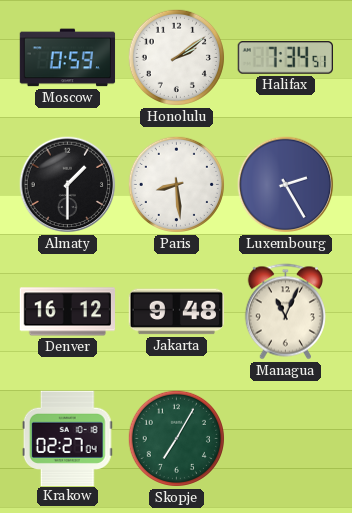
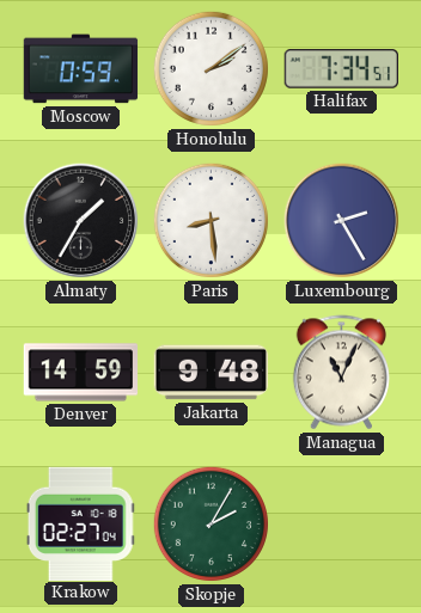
Almaty: 1:30 -> 1:35
Denver: 16:12 -> 14:59
Skopje: 7:05 -> 2:05
